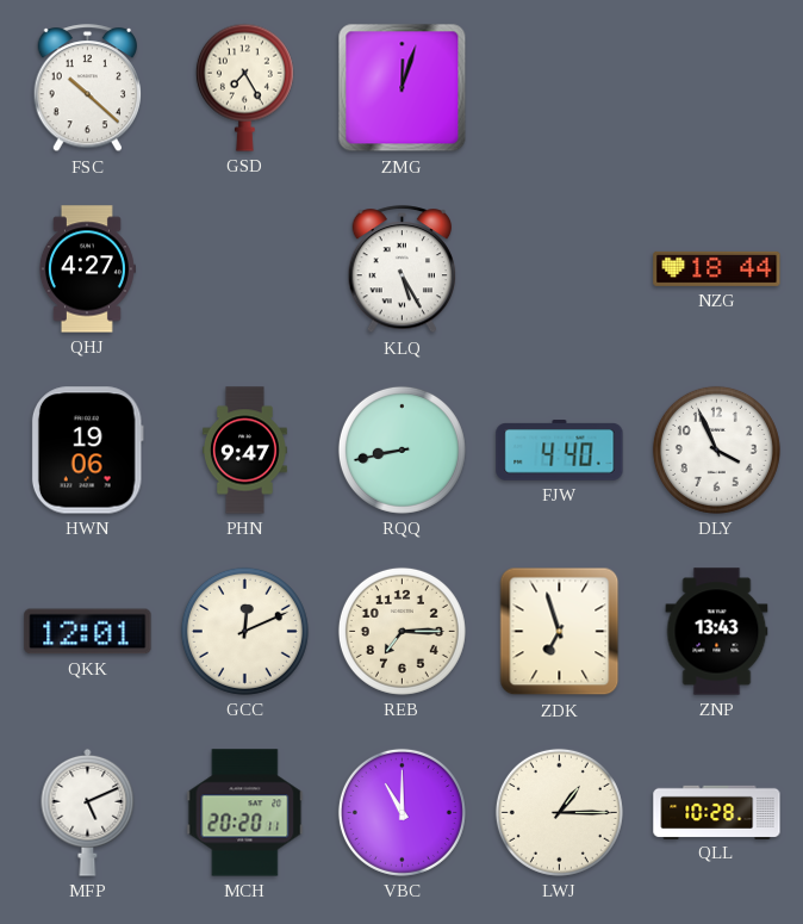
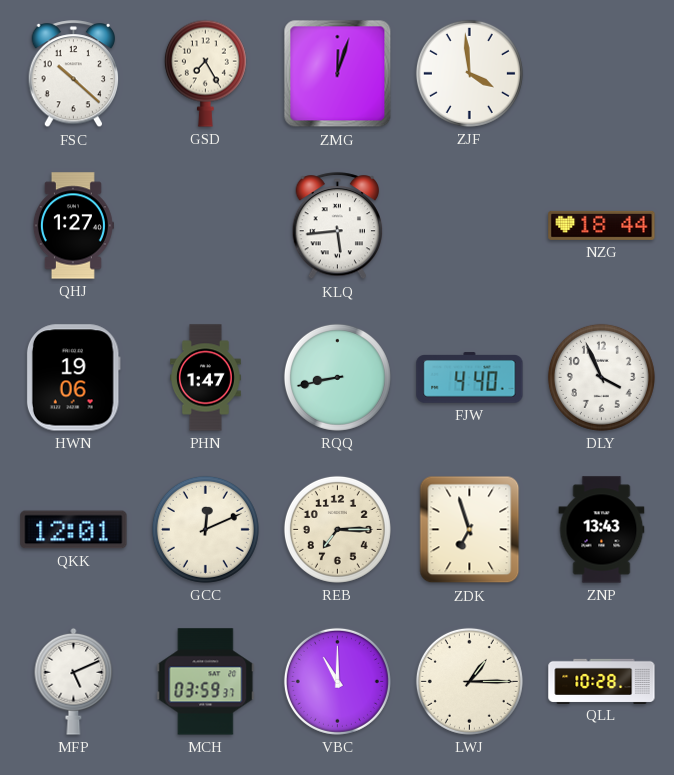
ZJF: none -> 3:59
QHJ: 4:27 -> 1:27
KLQ: 5:25 -> 5:44
PHN: 9:47 -> 1:47
MCH: 20:20 -> 03:59
